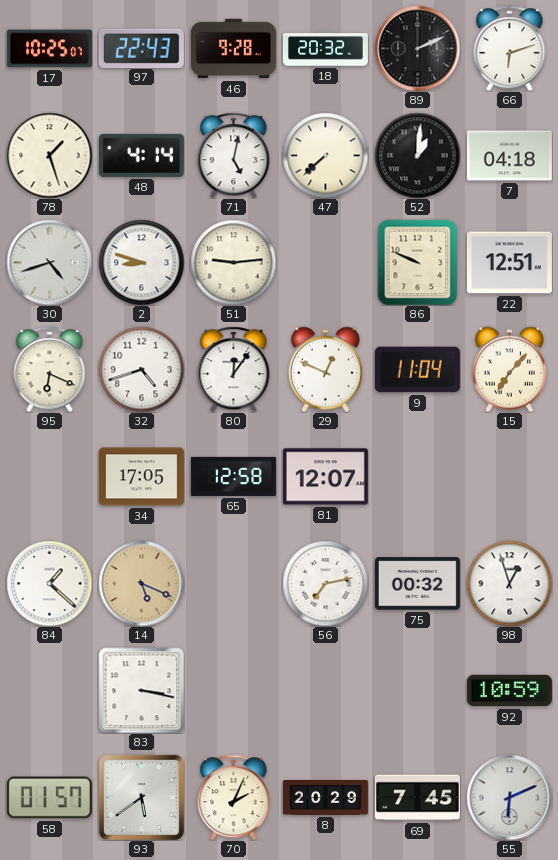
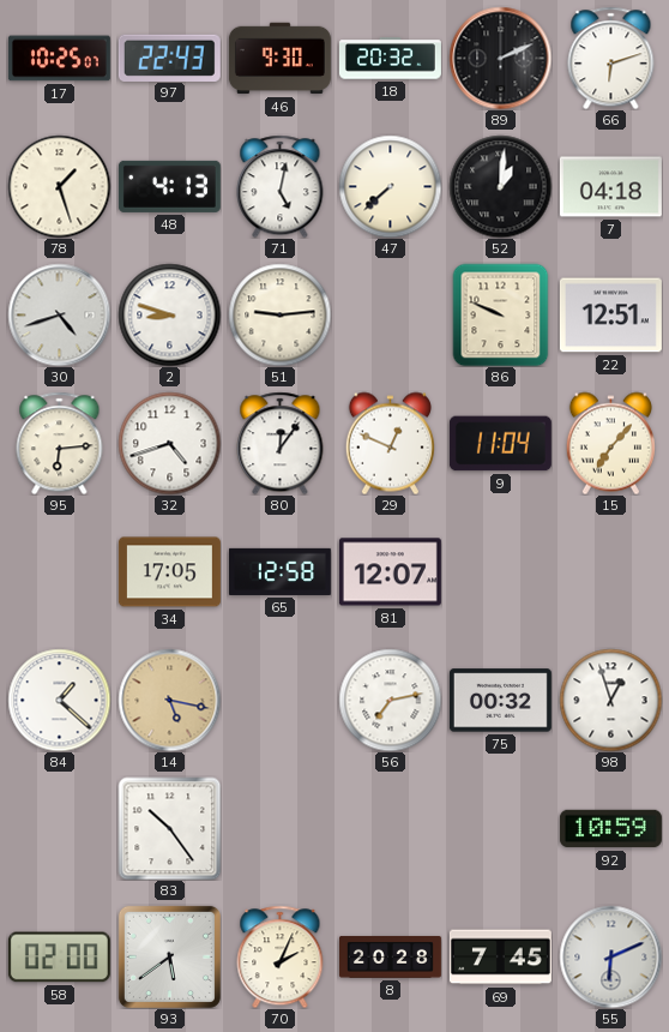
46: 9:28 -> 9:30
48: 4:14 -> 4:13
95: 6:19 -> 6:14
14: 5:19 -> 5:17
83: 3:17 -> 10:24
58: 01:57 -> 02:00
8: 20:29 -> 20:28
